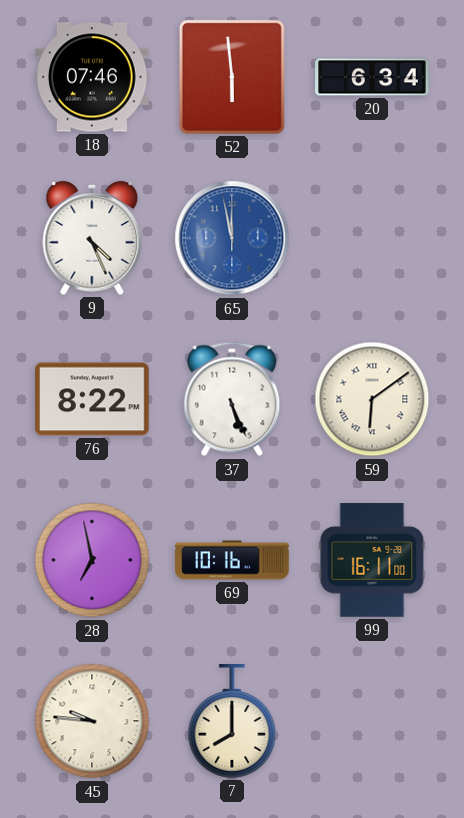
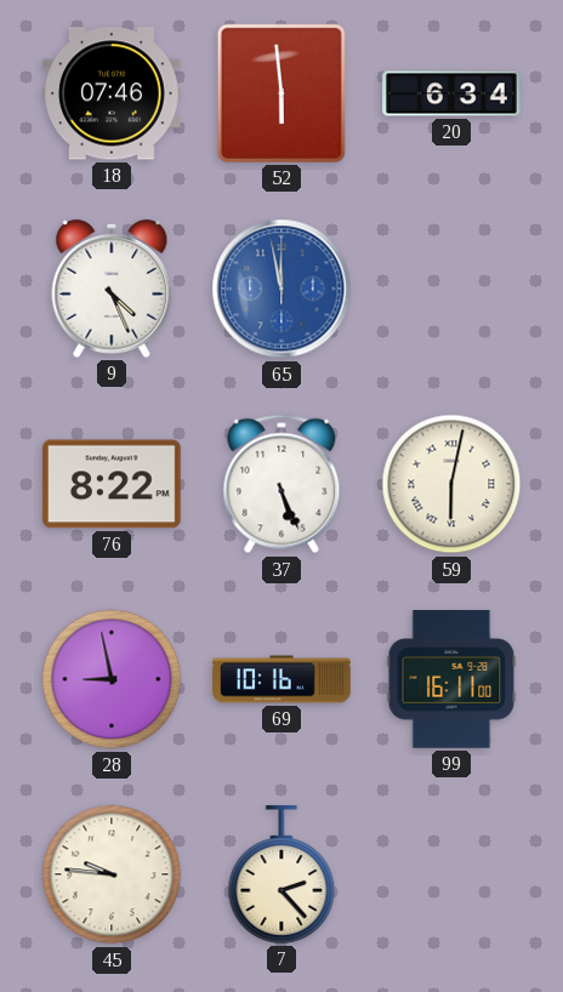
59: 6:09 -> 6:02
28: 6:58 -> 8:58
7: 8:00 -> 2:23
